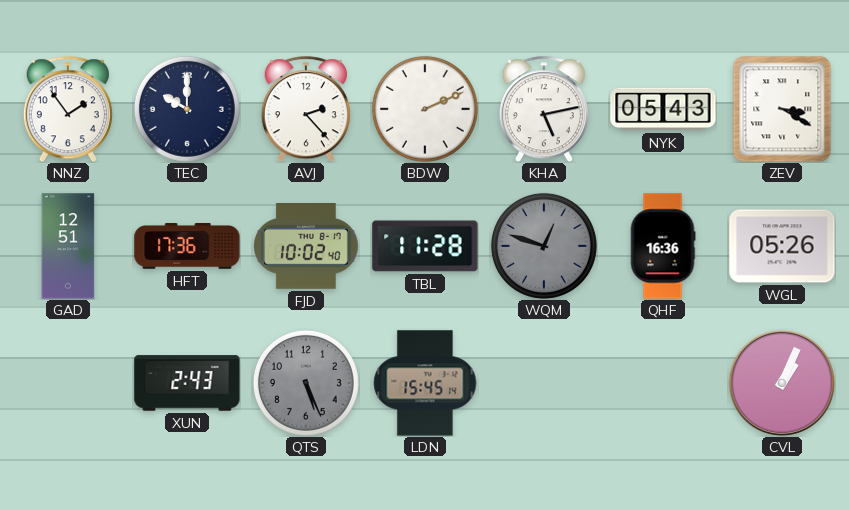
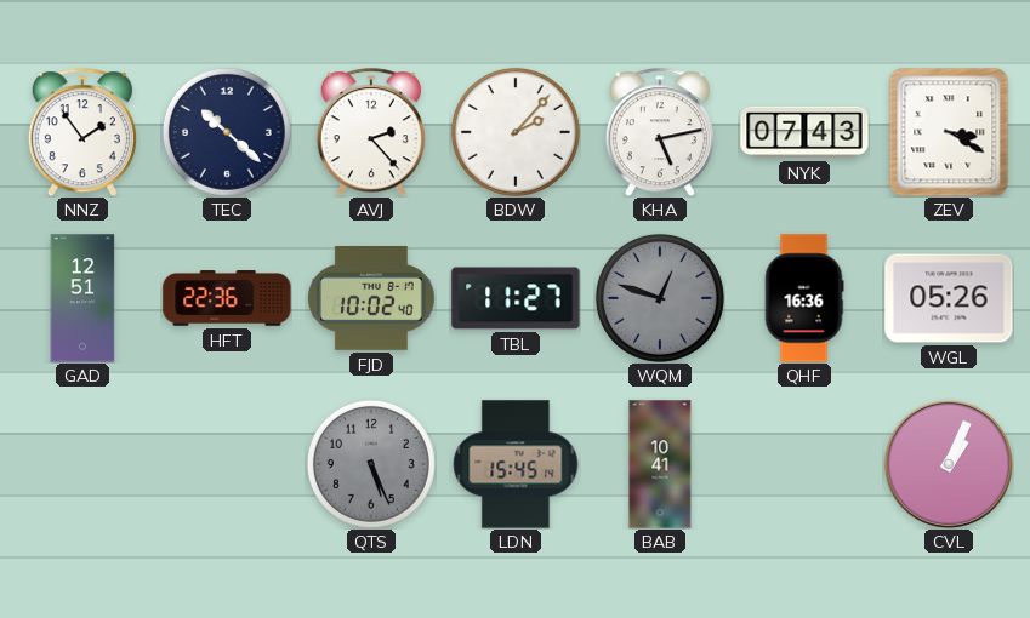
TEC: 10:00 -> 10:22
BDW: 2:11 -> 2:07
NYK: 05:43 -> 07:43
HFT: 17:36 -> 22:36
TBL: 11:28 -> 11:27
XUN: 2:43 -> none
BAB: none -> 10:41
